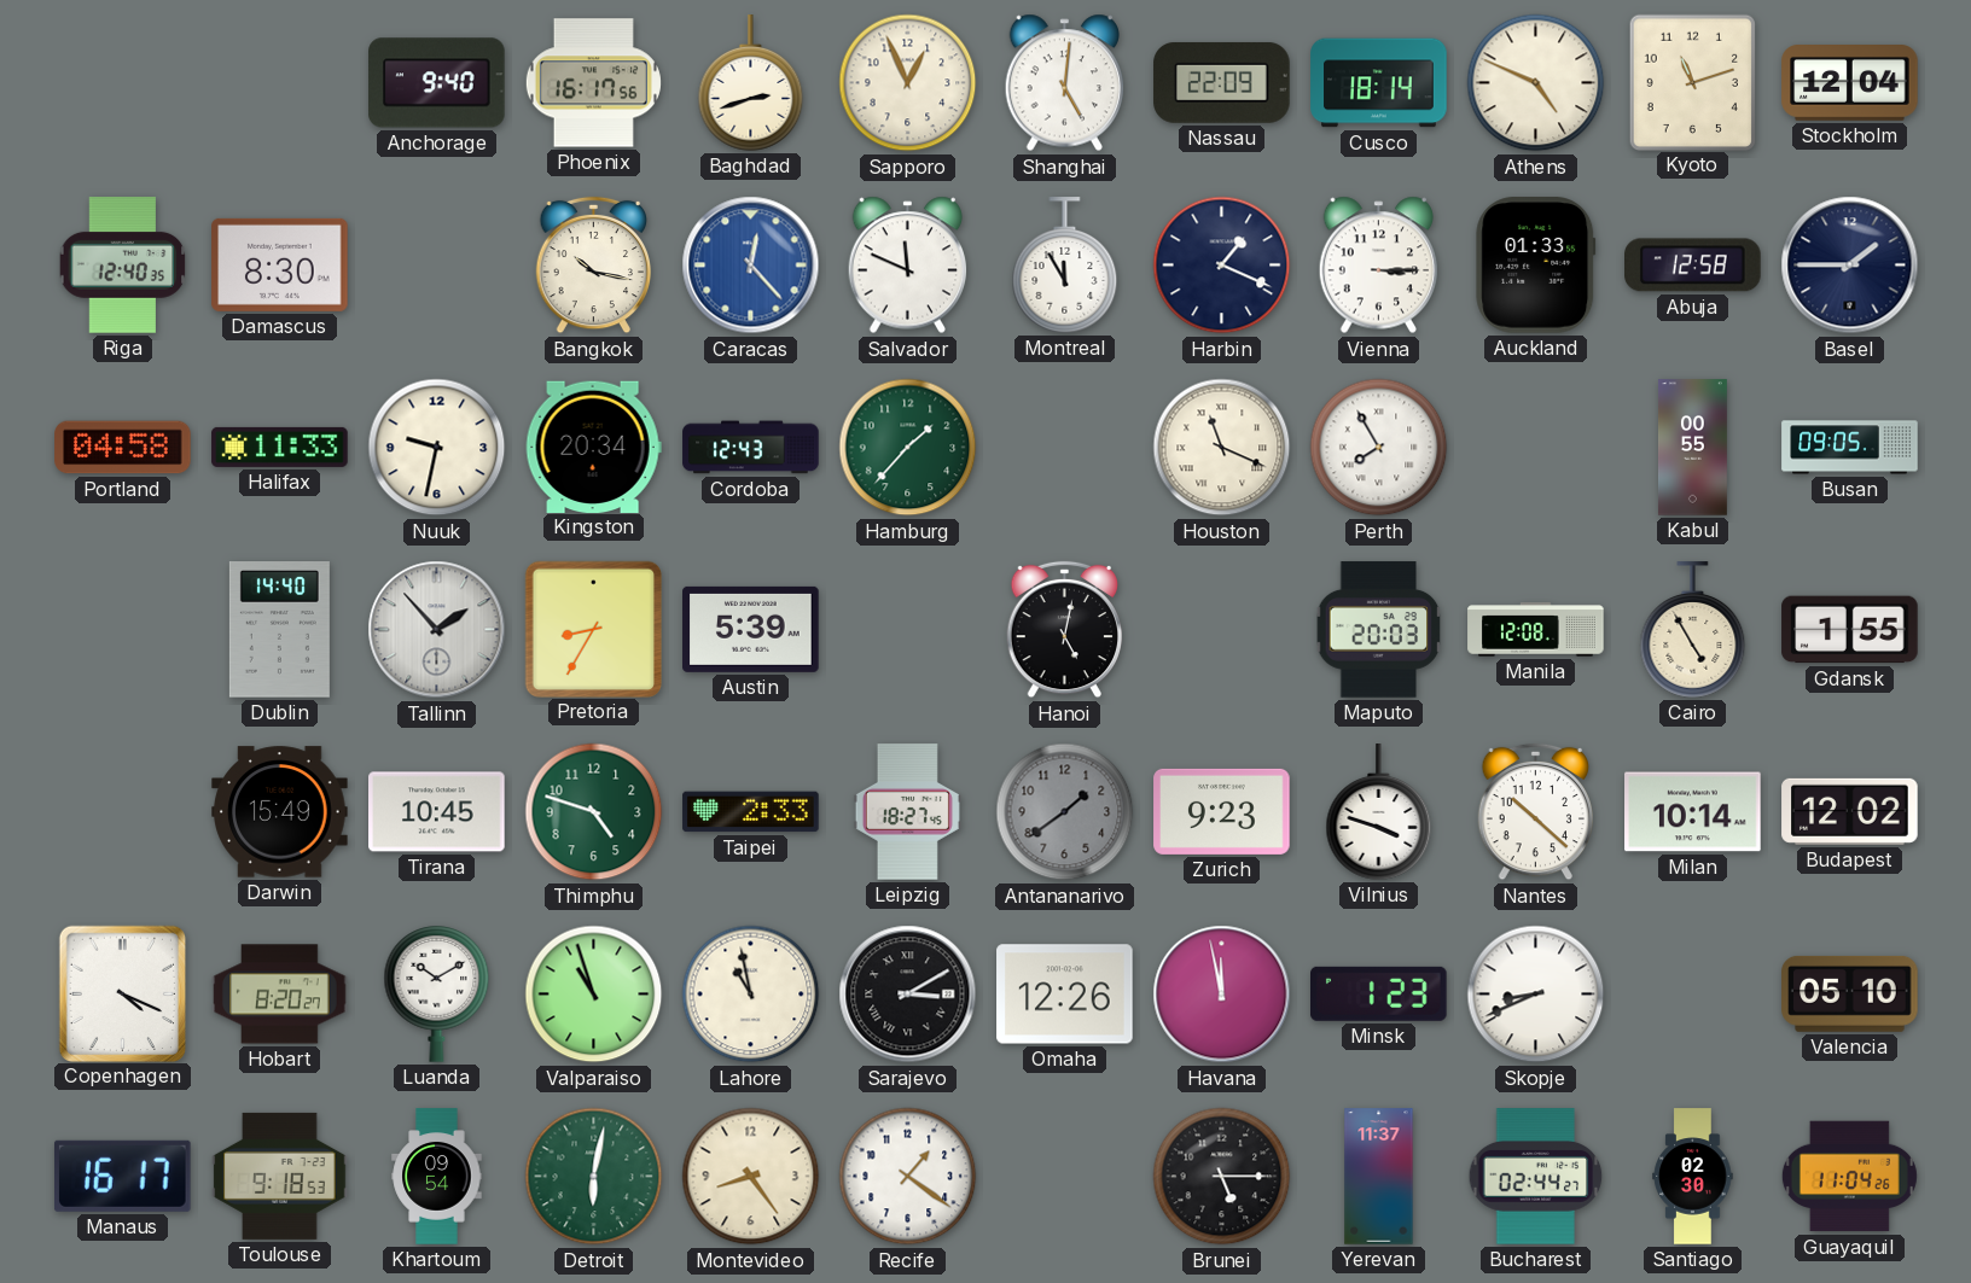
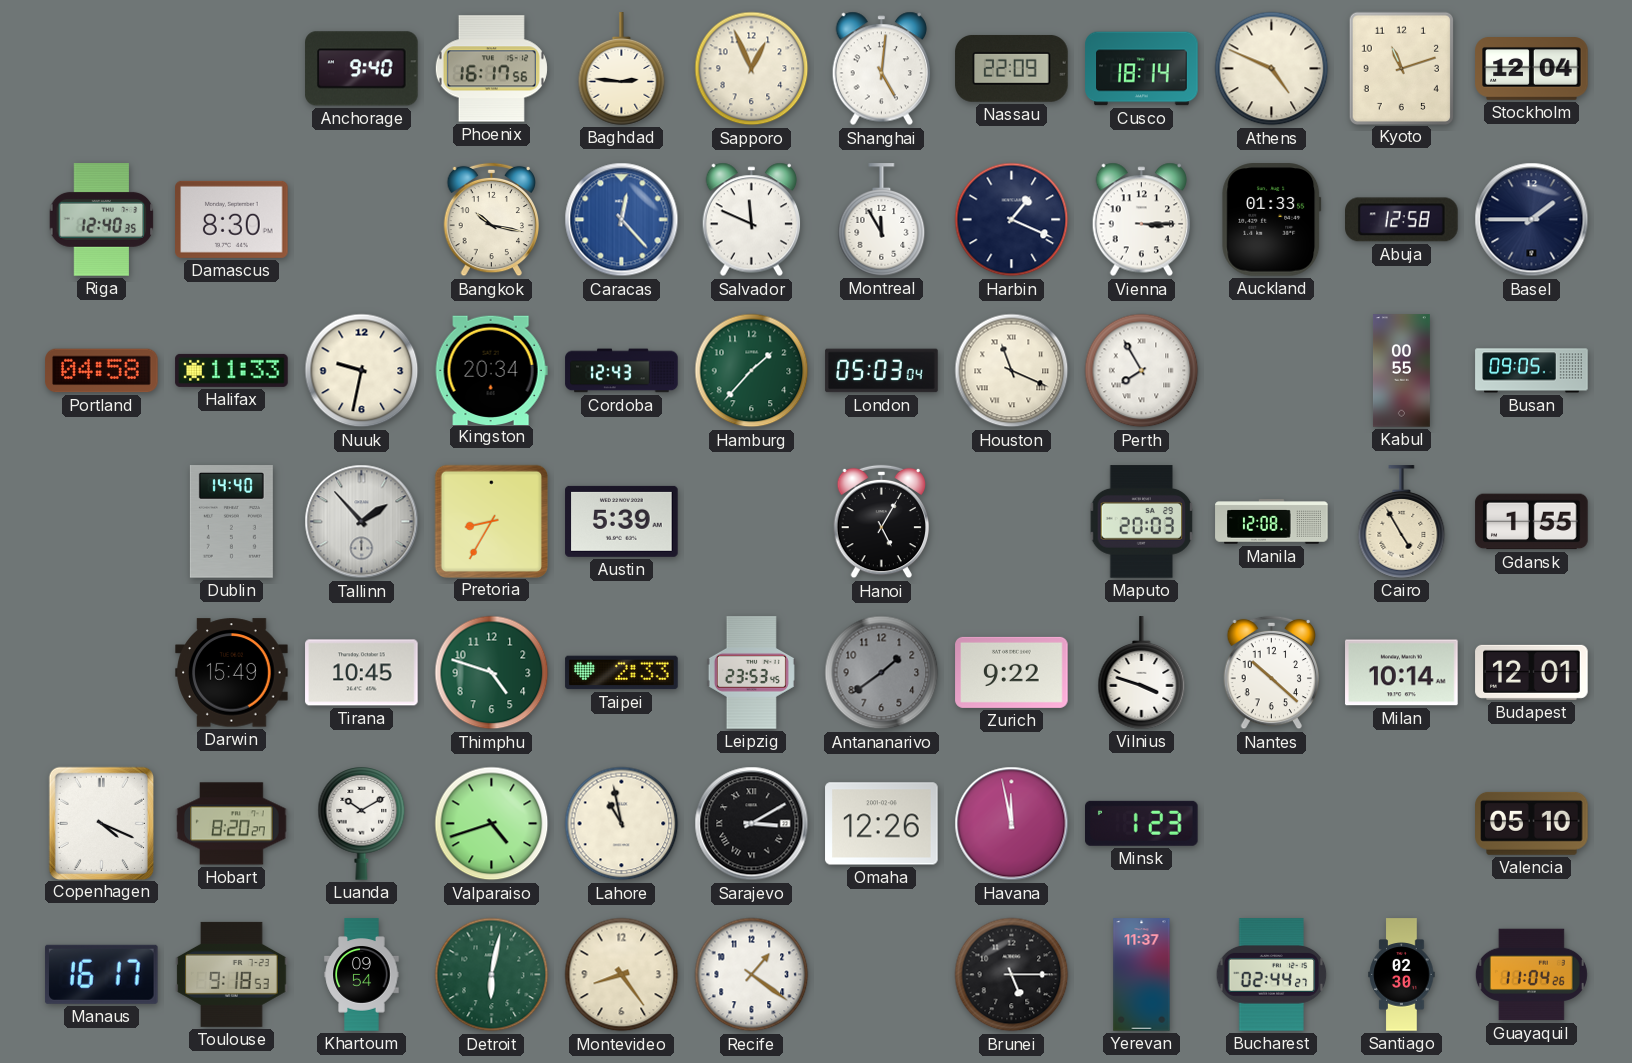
Baghdad: 2:42 -> 2:46
London: none -> 05:03
Hanoi: 5:02 -> 5:05
Leipzig: 18:27 -> 23:53
Zurich: 9:23 -> 9:22
Budapest: 12:02 -> 12:01
Valparaiso: 10:57 -> 4:42
Skopje: 8:41 -> none
